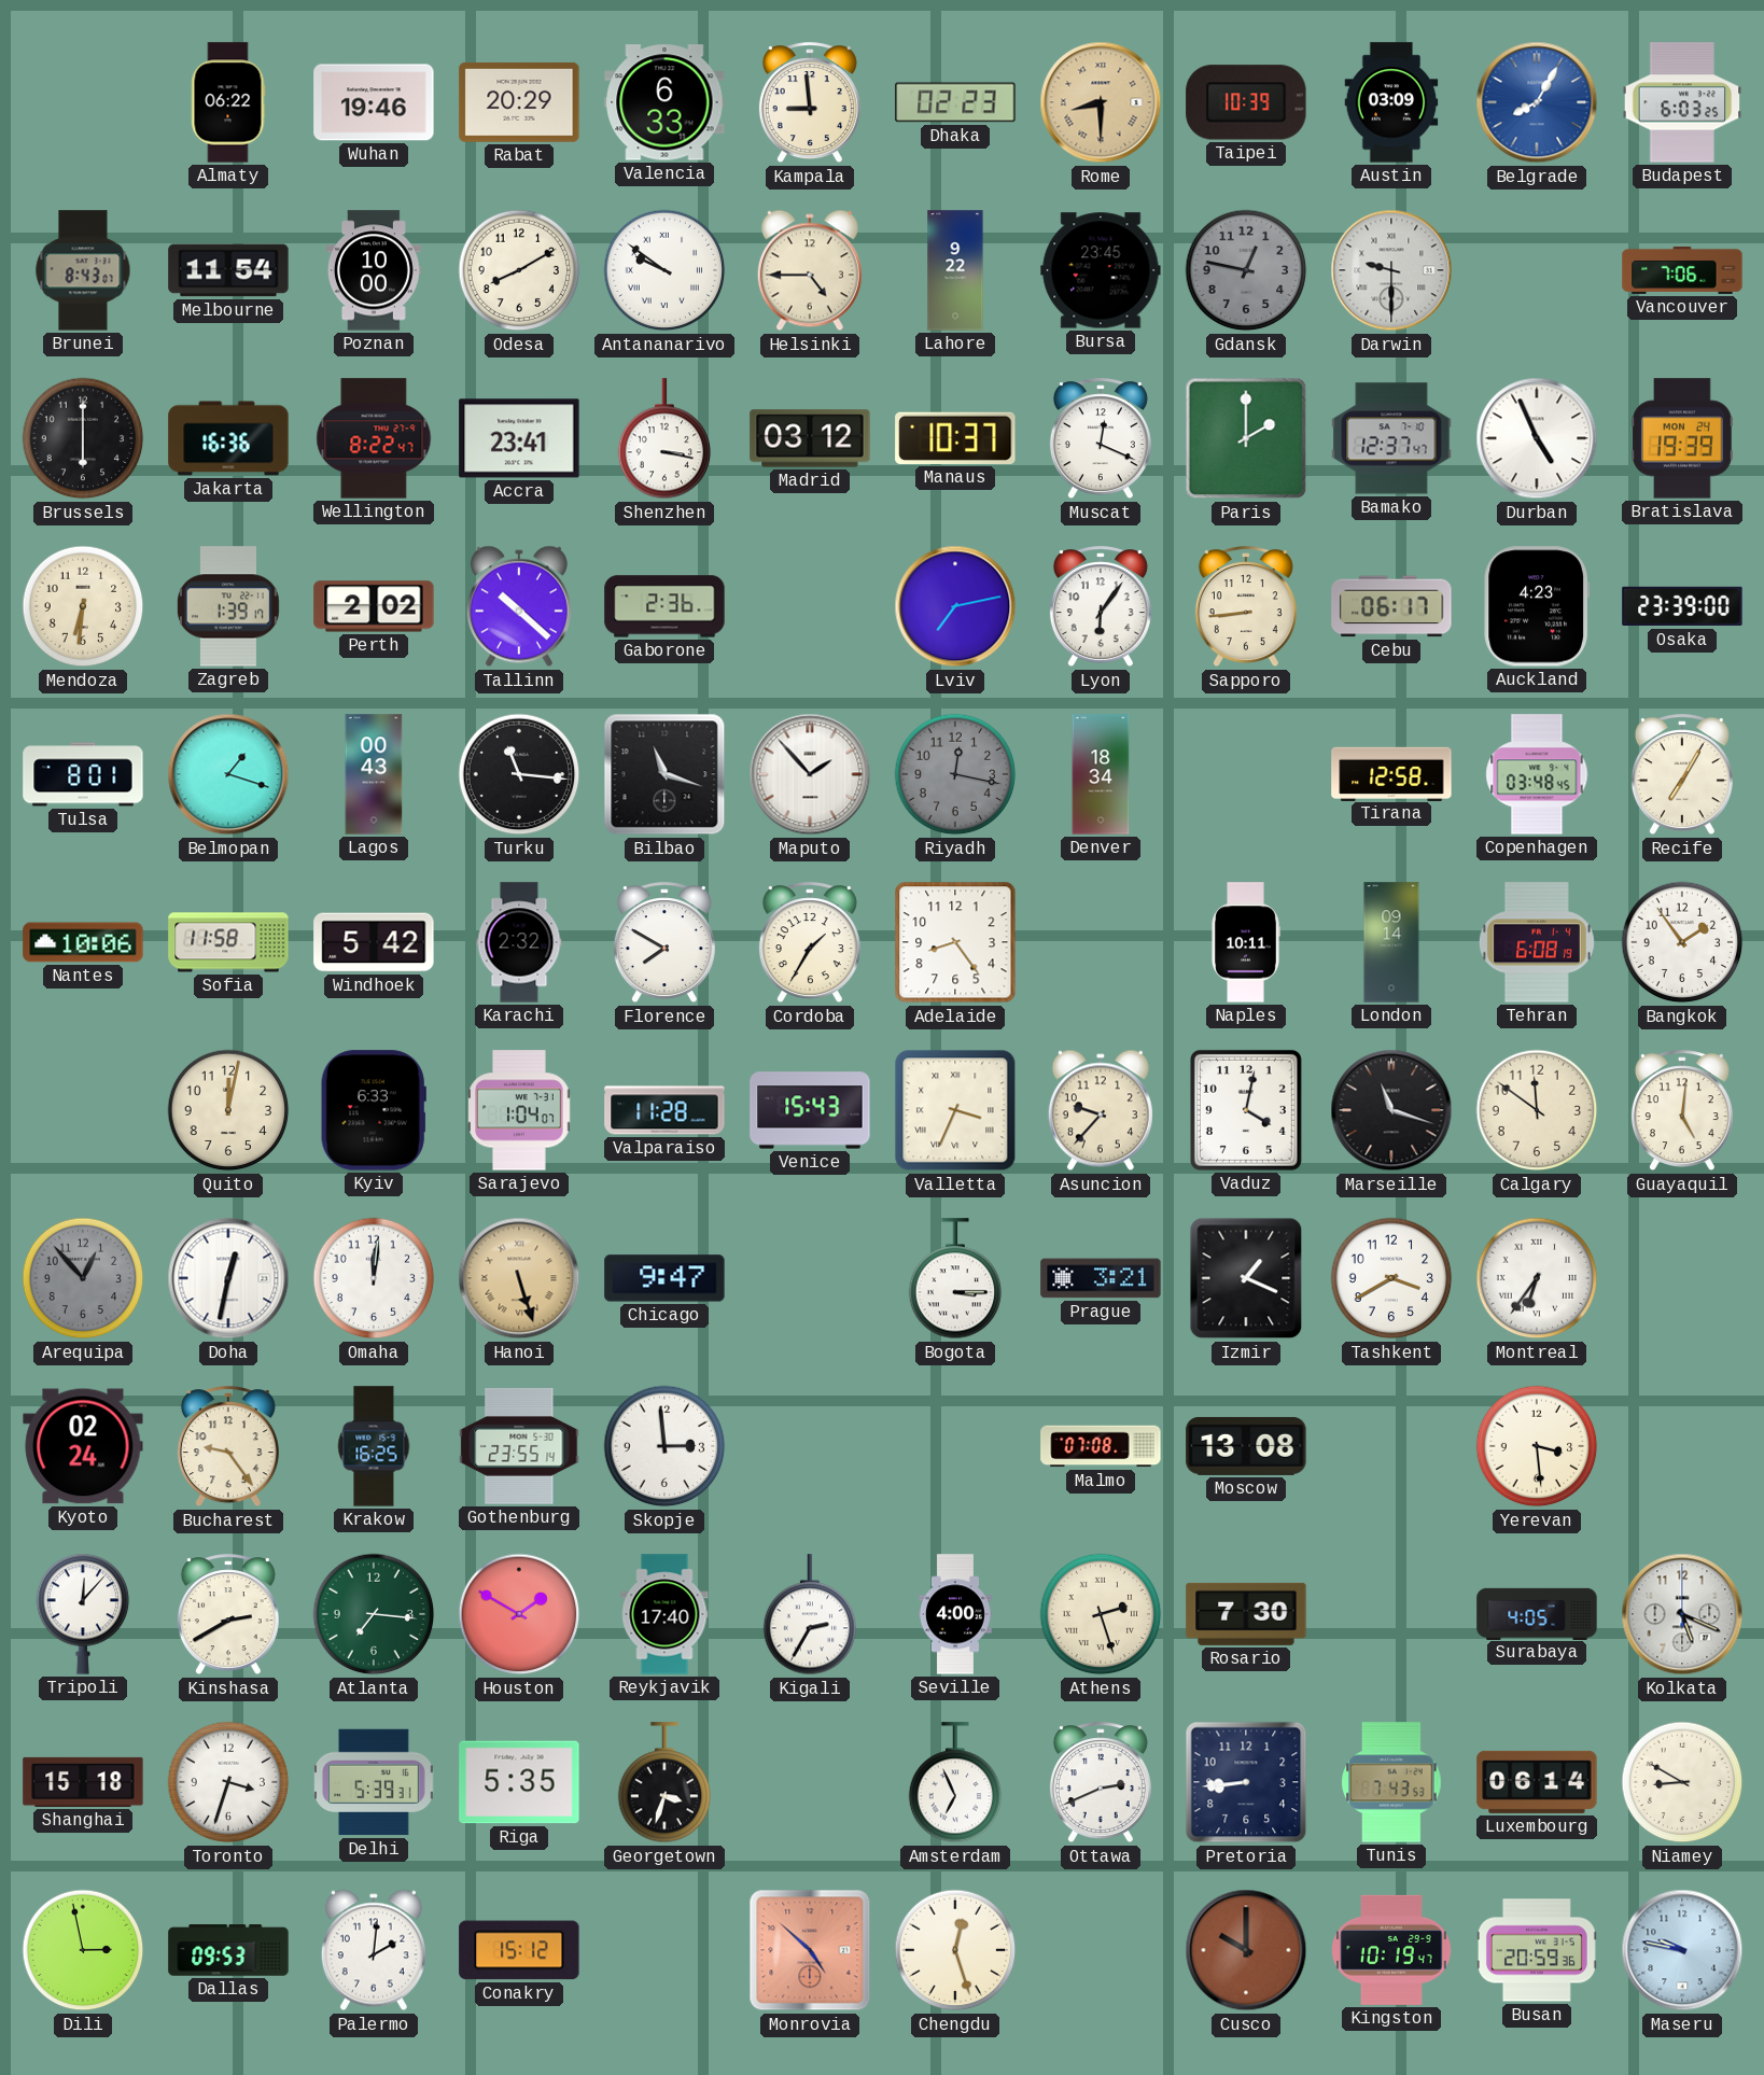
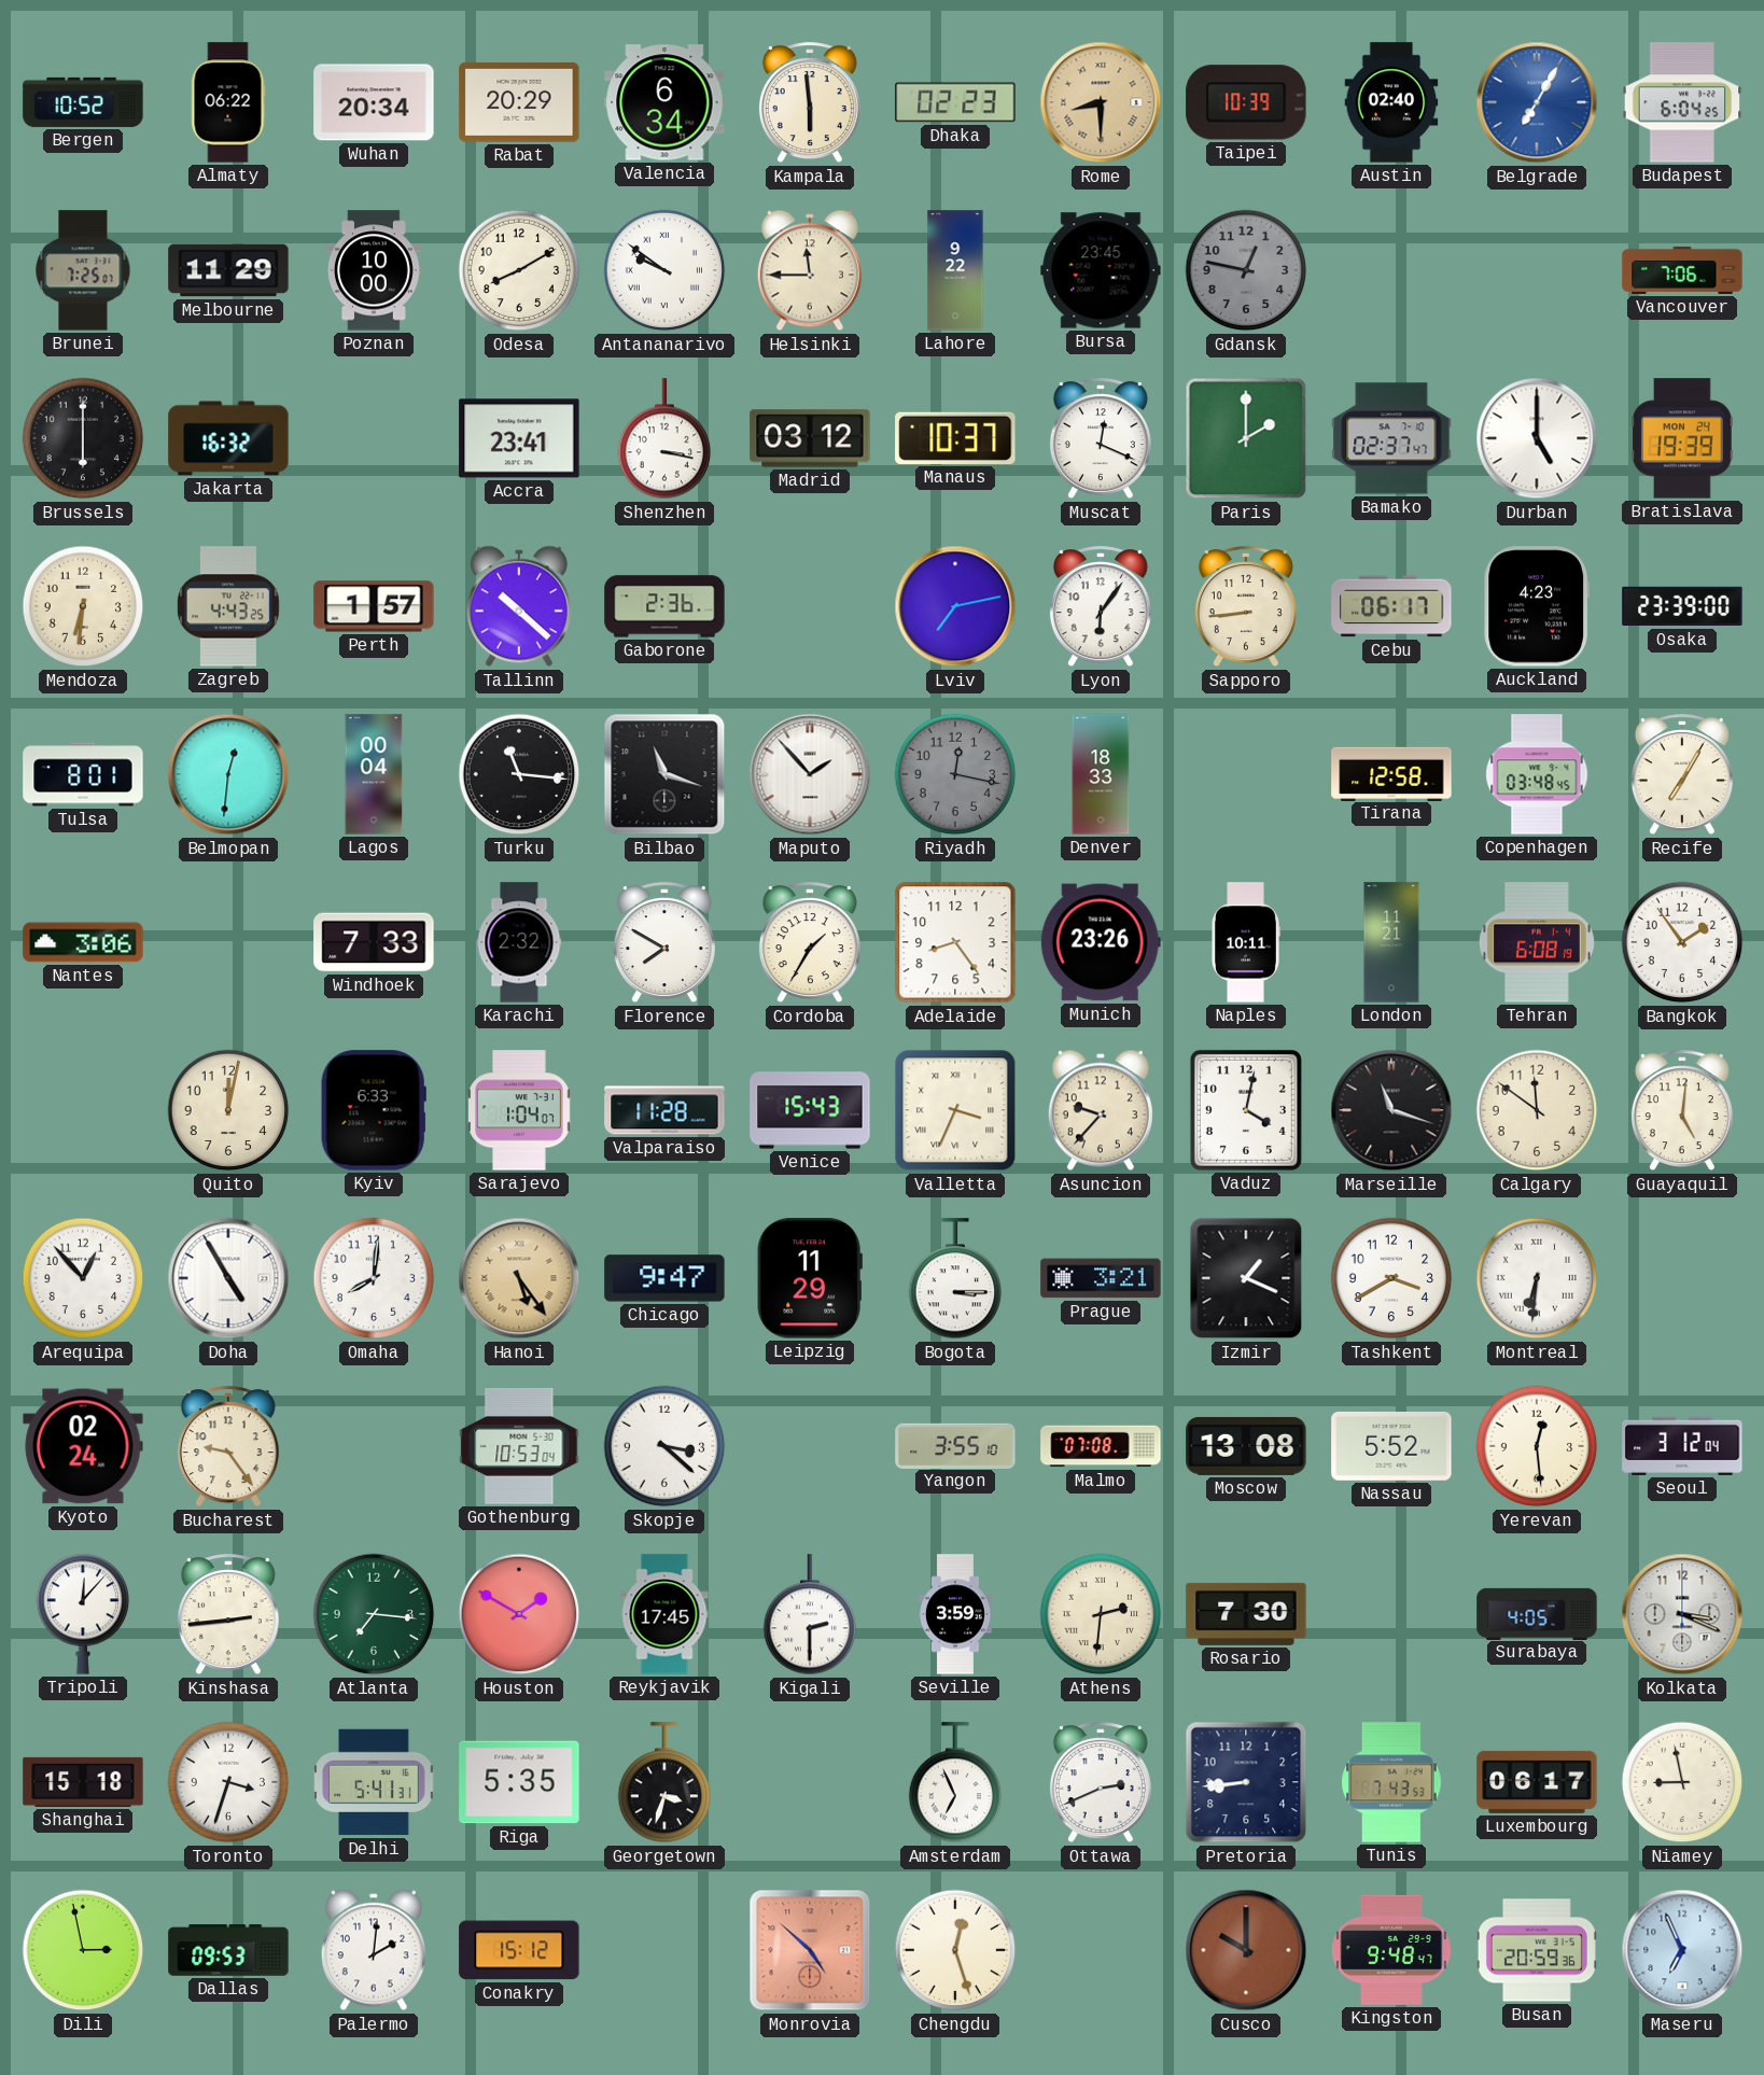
Bergen: none -> 10:52
Wuhan: 19:46 -> 20:34
Valencia: 6:33 -> 6:34
Kampala: 8:59 -> 5:59
Austin: 03:09 -> 02:40
Belgrade: 8:05 -> 7:05
Budapest: 6:03 -> 6:04
Brunei: 8:43 -> 7:25
Melbourne: 11:54 -> 11:29
Helsinki: 4:45 -> 11:45
Darwin: 9:30 -> none
Jakarta: 16:36 -> 16:32
Wellington: 8:22 -> none
Bamako: 12:37 -> 02:37
Durban: 4:56 -> 5:00
Zagreb: 1:39 -> 4:43
Perth: 2:02 -> 1:57
Belmopan: 1:18 -> 12:31
Lagos: 00:43 -> 00:04
Denver: 18:34 -> 18:33
Nantes: 10:06 -> 3:06
Sofia: 11:58 -> none
Windhoek: 5:42 -> 7:33
Munich: none -> 23:26
London: 09:14 -> 11:21
Arequipa dial: grey -> white
Doha: 12:32 -> 4:55
Omaha: 12:01 -> 8:01
Hanoi: 5:27 -> 5:24
Leipzig: none -> 11:29
Montreal: 6:36 -> 6:31
Krakow: 16:25 -> none
Gothenburg: 23:55 -> 10:53
Skopje: 2:59 -> 3:22
Yangon: none -> 3:55
Nassau: none -> 5:52
Yerevan: 3:29 -> 12:29
Seoul: none -> 3:12
Kinshasa: 2:40 -> 2:44
Reykjavik: 17:40 -> 17:45
Kigali: 2:35 -> 2:30
Seville: 4:00 -> 3:59
Athens: 2:27 -> 2:31
Kolkata: 5:19 -> 3:19
Delhi: 5:39 -> 5:41
Luxembourg: 06:14 -> 06:17
Niamey: 8:50 -> 8:58
Kingston: 10:19 -> 9:48
Maseru: 9:47 -> 6:56
